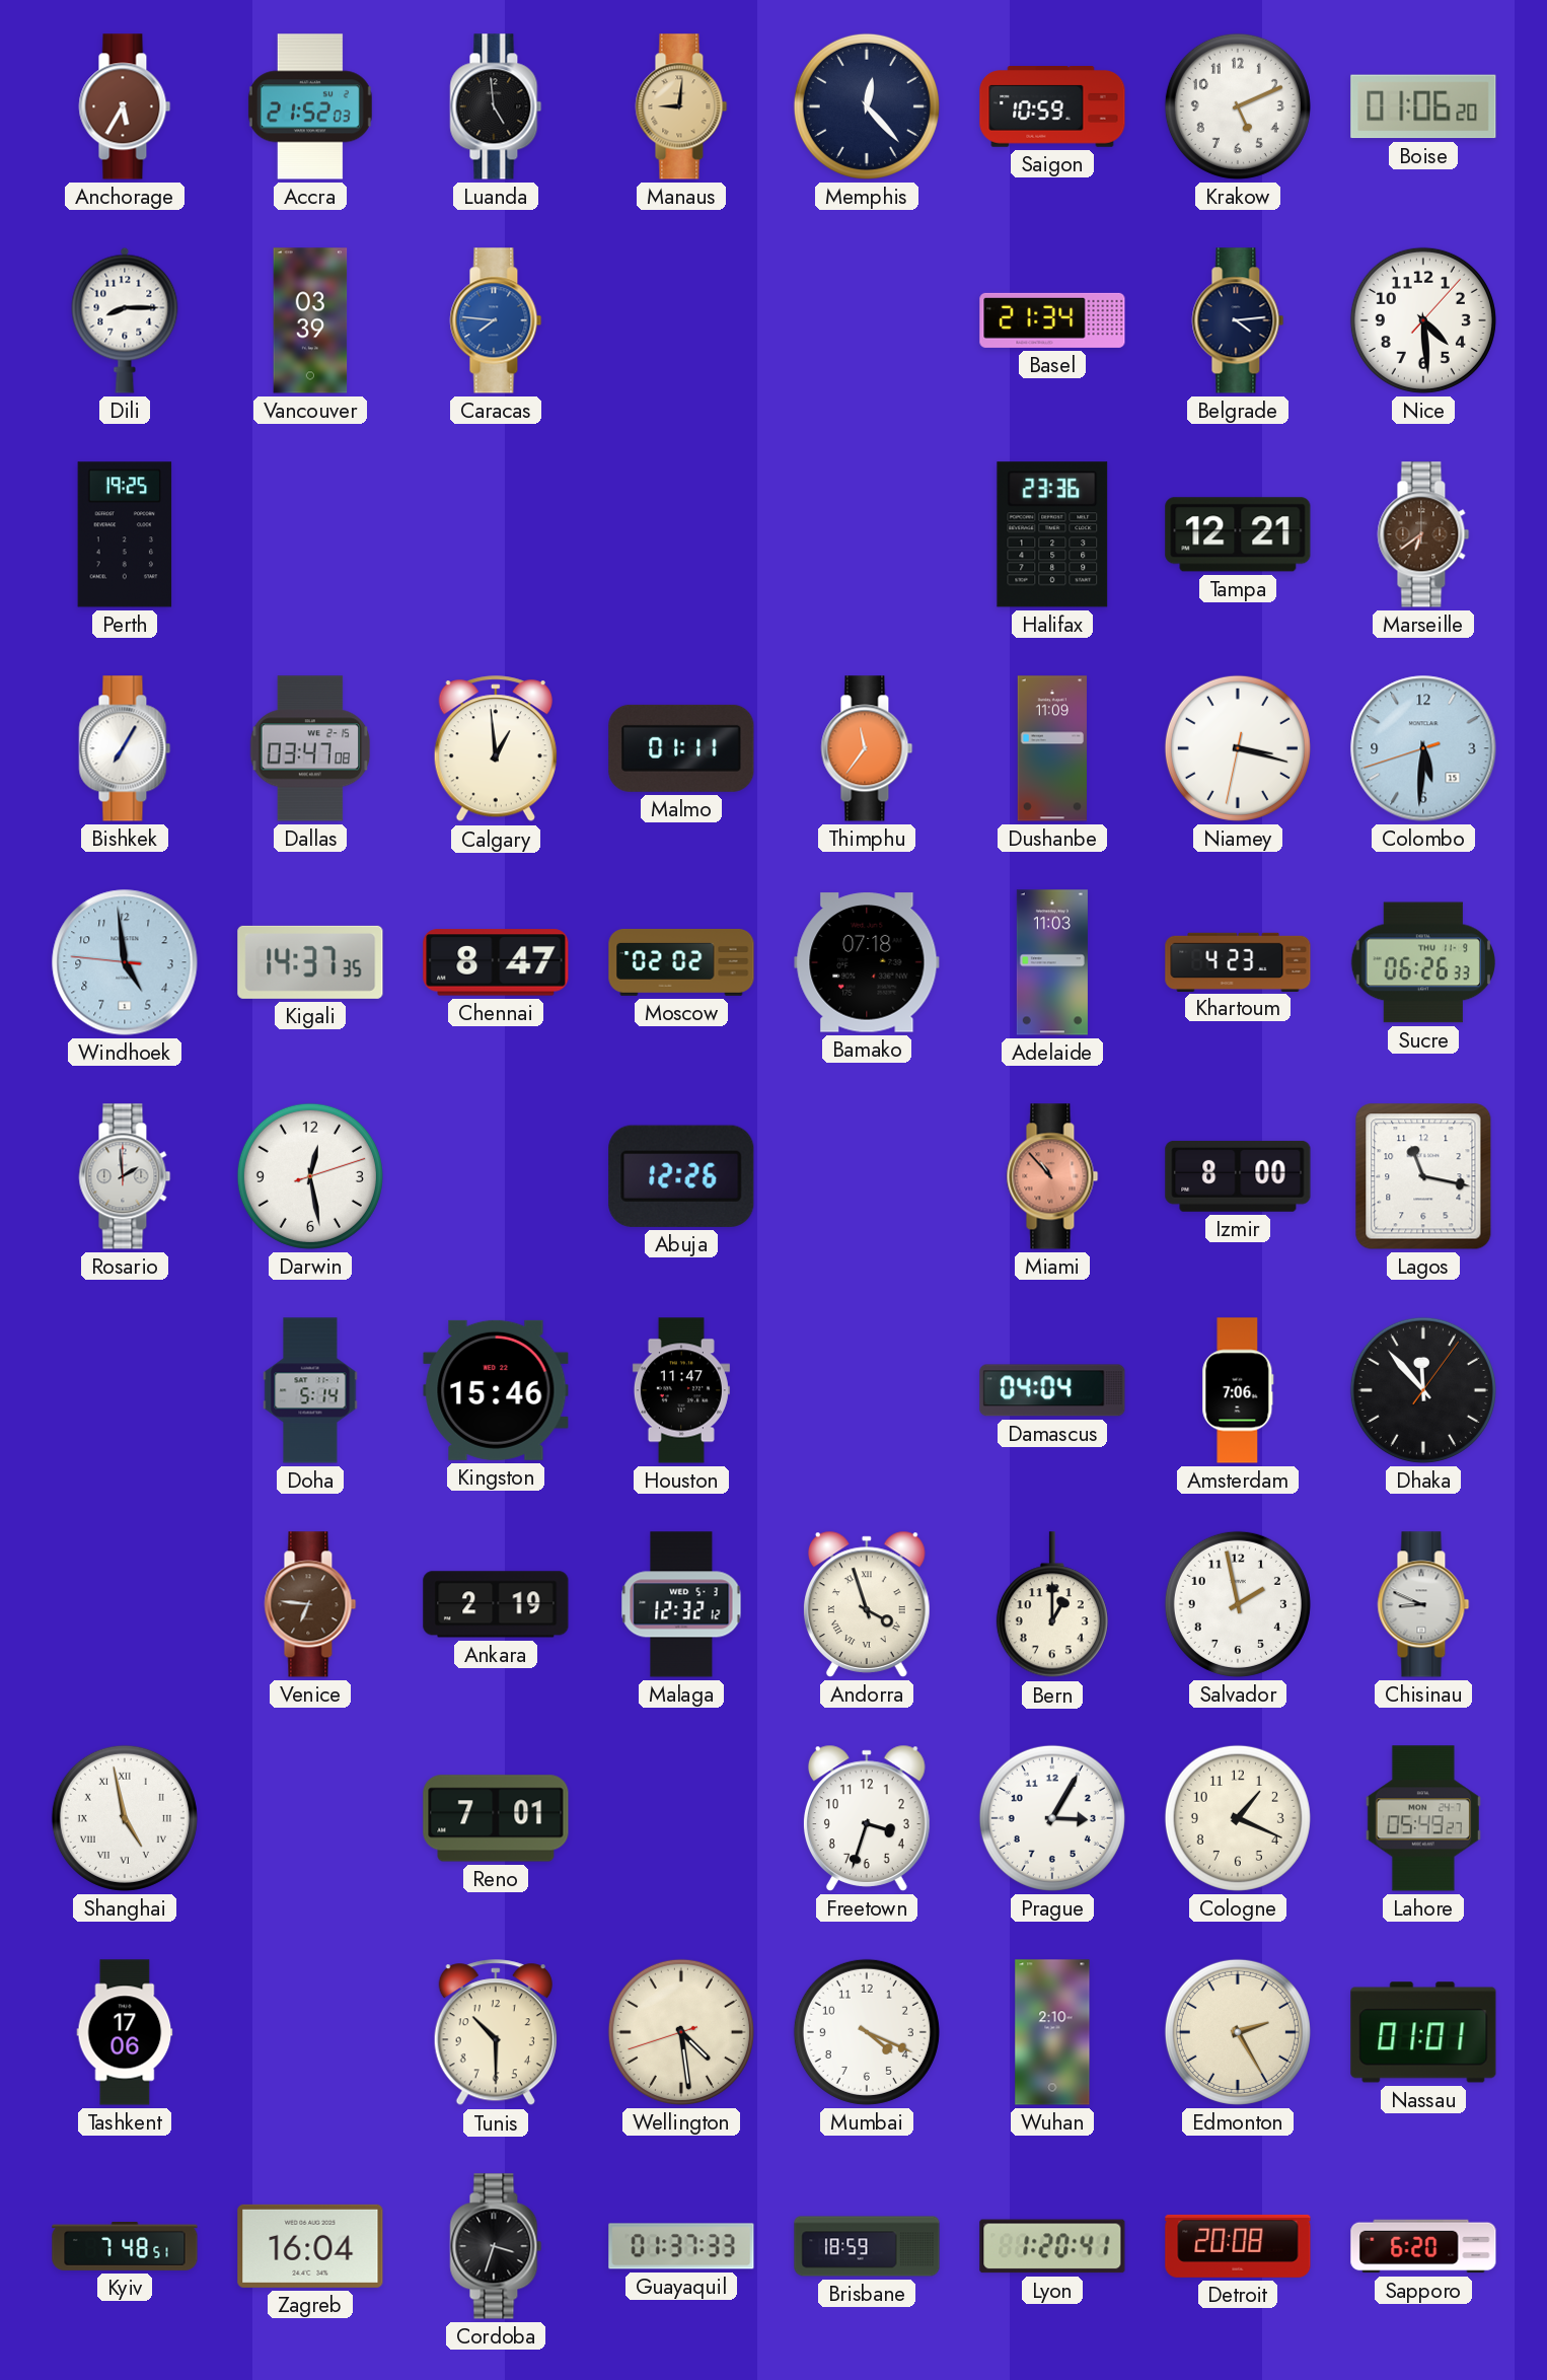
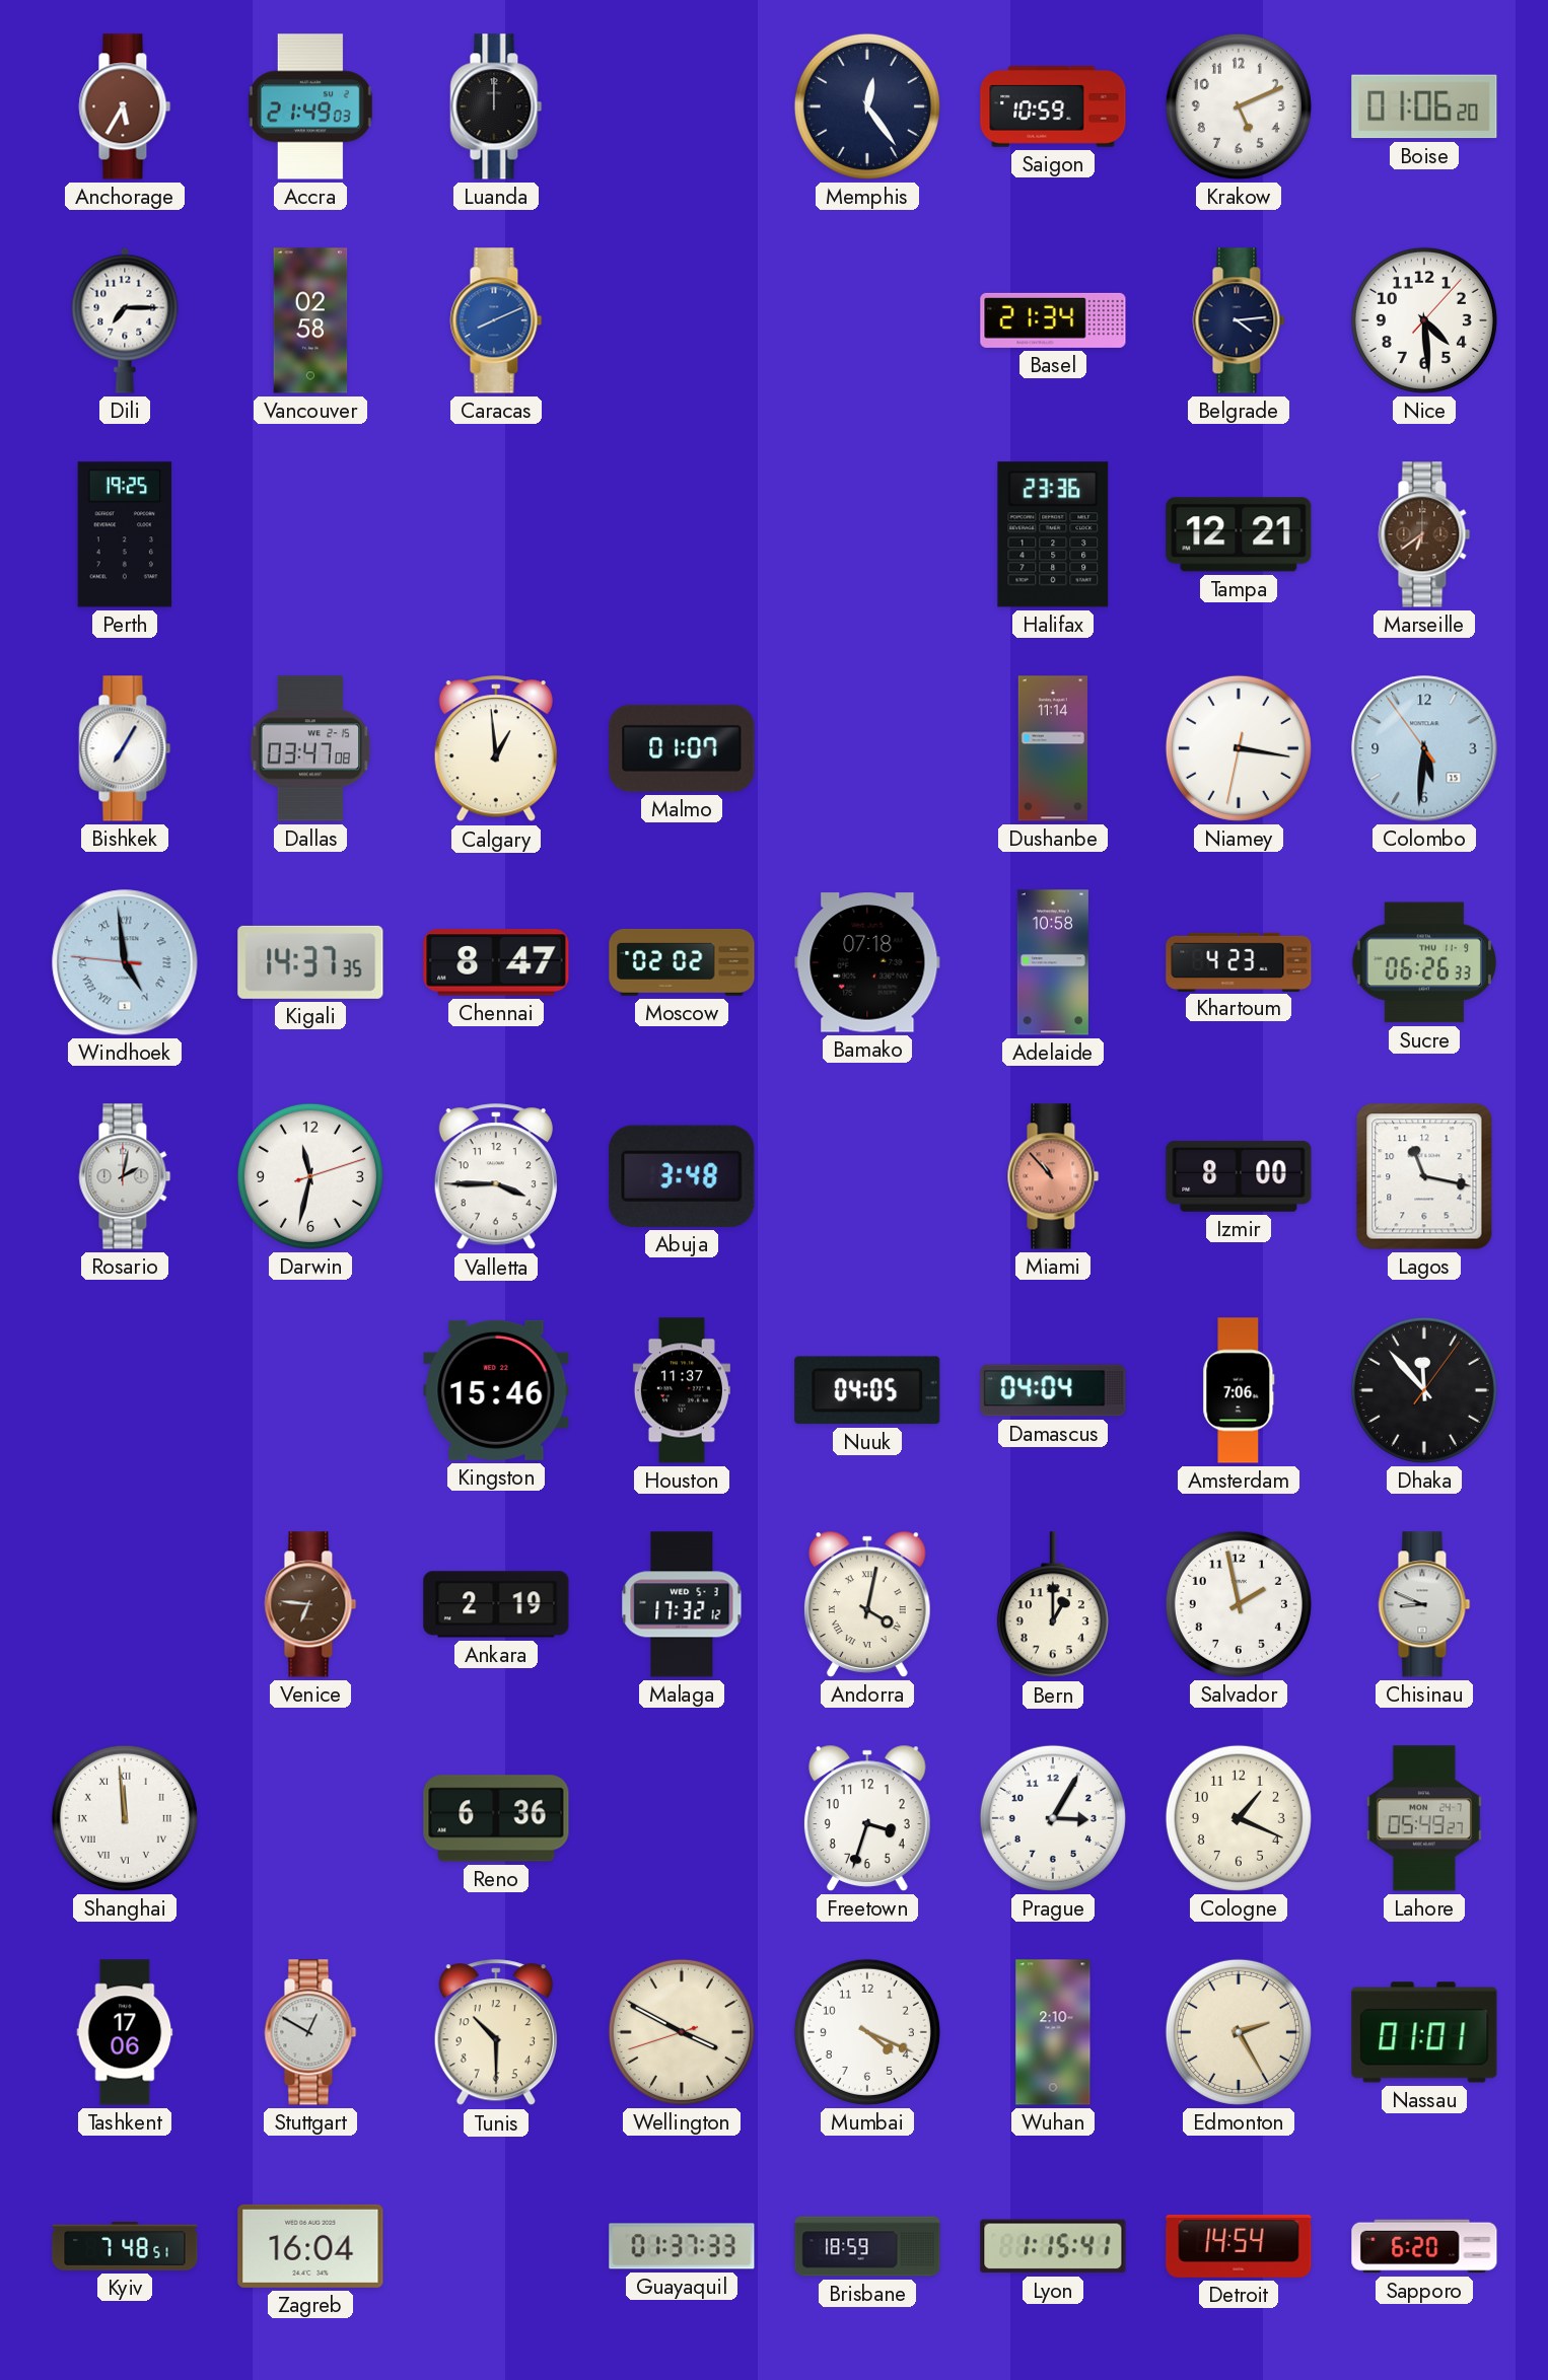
Accra: 21:52 -> 21:49
Luanda: 4:59 -> 12:00
Manaus: 9:01 -> none
Memphis: 12:23 -> 12:24
Dili: 8:15 -> 7:15
Vancouver: 03:39 -> 02:58
Caracas: 7:46 -> 8:11
Malmo: 01:11 -> 01:07
Thimphu: 11:36 -> none
Dushanbe: 11:09 -> 11:14
Niamey: 3:17 -> 3:16
Colombo: 5:30:42 -> 5:30:54
Windhoek numerals: Arabic -> Roman
Adelaide: 11:03 -> 10:58
Rosario: 1:59 -> 2:02
Darwin: 12:28 -> 11:32
Valletta: none -> 3:45
Abuja: 12:26 -> 3:48
Doha: 5:14 -> none
Houston: 11:47 -> 11:37
Nuuk: none -> 04:05
Malaga: 12:32 -> 17:32
Andorra: 3:57 -> 4:02
Shanghai: 4:58 -> 11:59
Reno: 7:01 -> 6:36
Stuttgart: none -> 12:50
Wellington: 4:28 -> 3:49
Cordoba: 3:33 -> none
Lyon: 1:20 -> 1:15
Detroit: 20:08 -> 14:54
